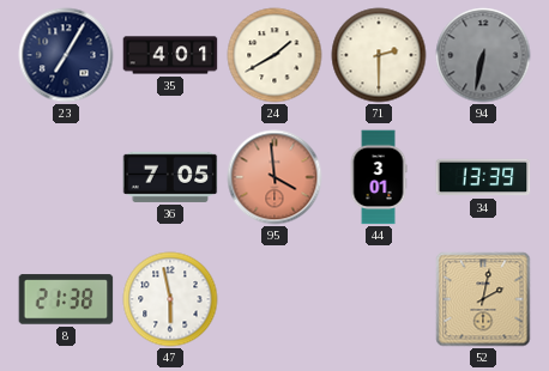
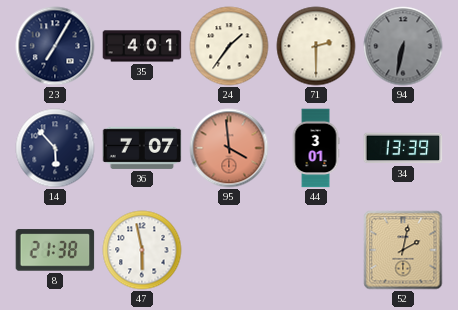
24: 1:40 -> 1:36
14: none -> 5:53
36: 7:05 -> 7:07
